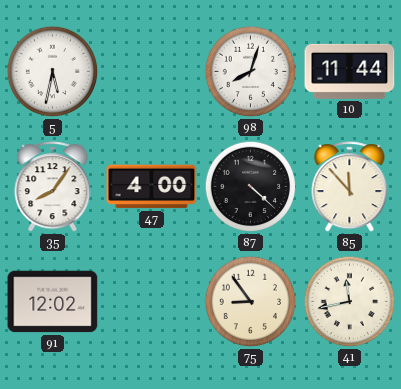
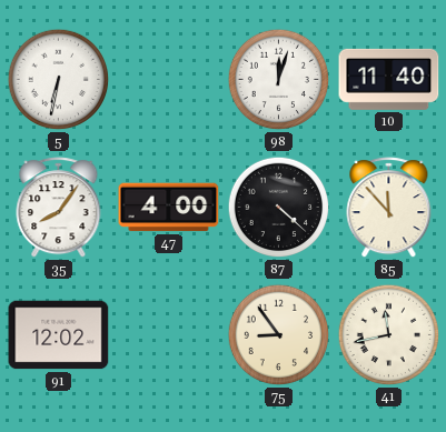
5: 5:32 -> 6:32
98: 8:03 -> 12:03
10: 11:44 -> 11:40
